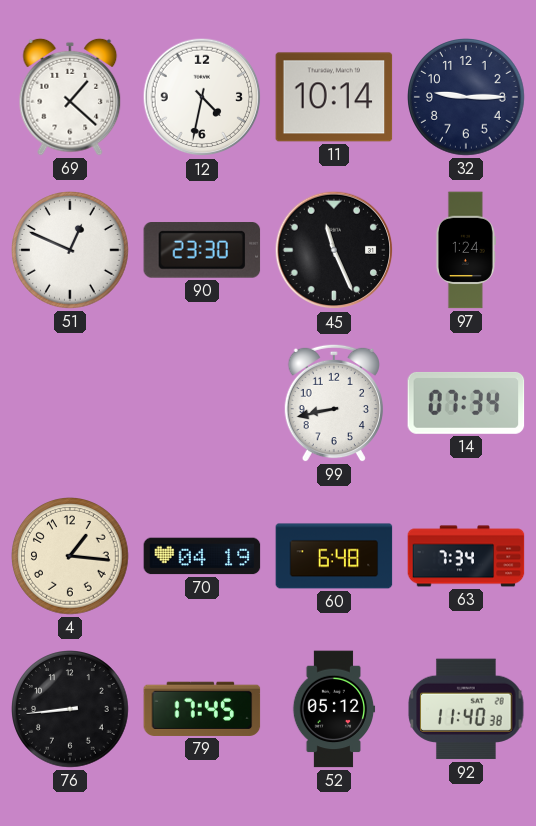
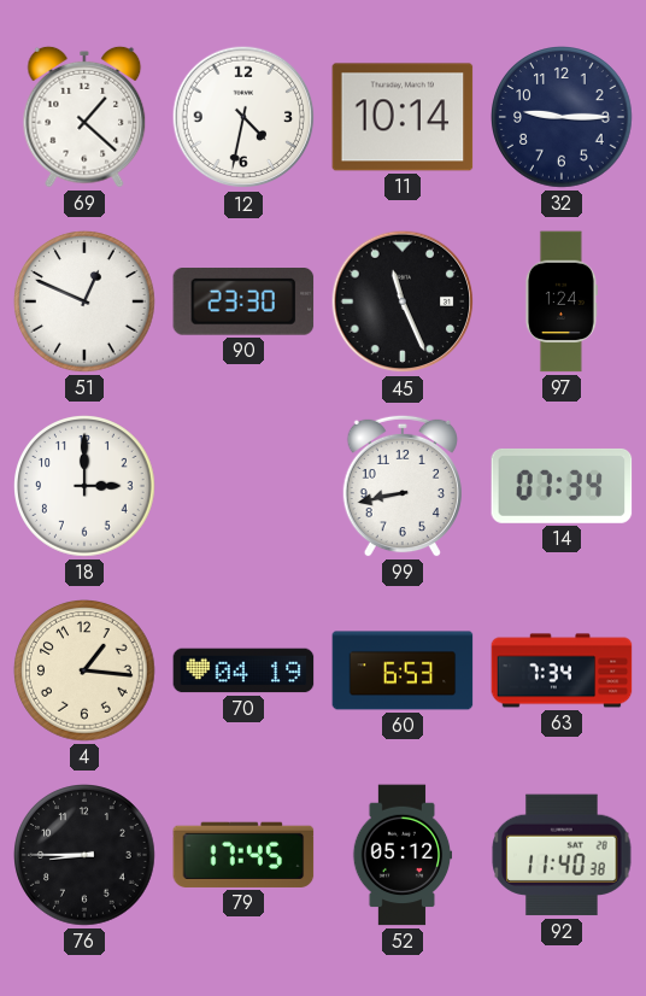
18: none -> 3:00
60: 6:48 -> 6:53
76: 8:44 -> 8:45
